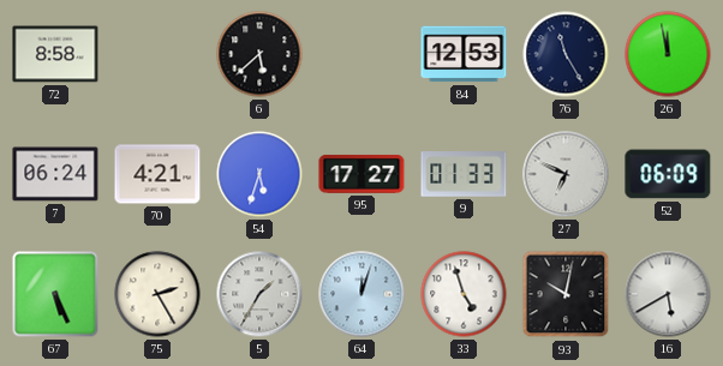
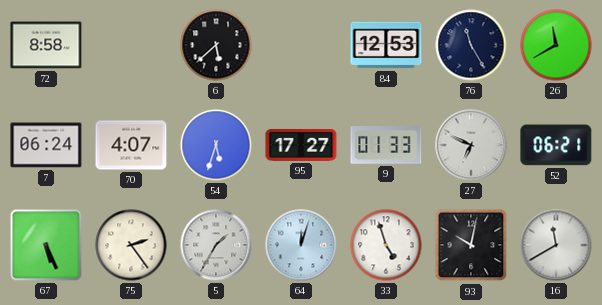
26: 11:58 -> 11:40
70: 4:21 -> 4:07
52: 06:09 -> 06:21
75: 2:25 -> 2:24
16: 5:40 -> 11:40
